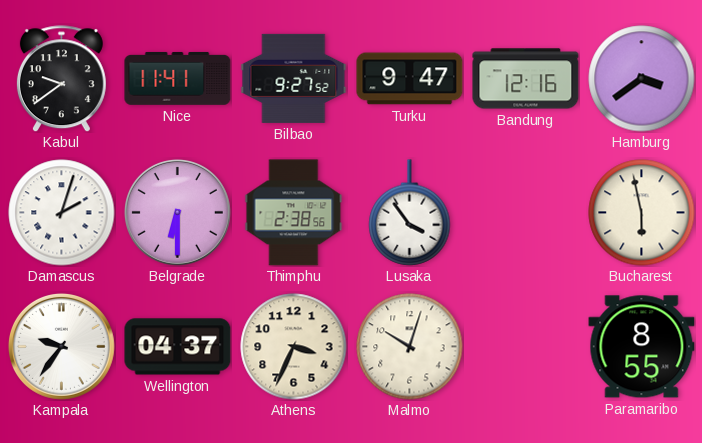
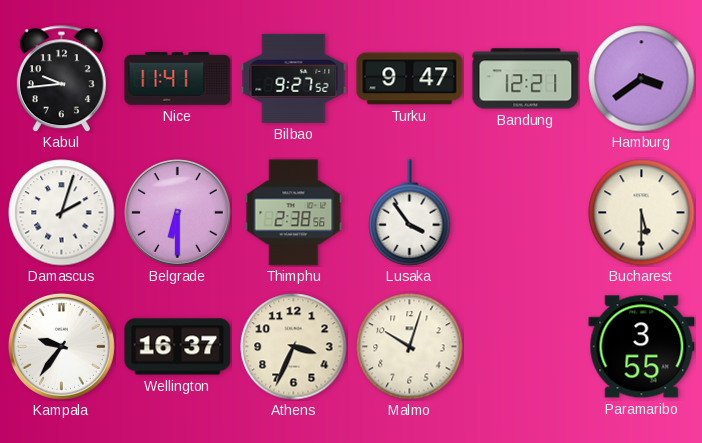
Kabul: 9:39 -> 9:44
Bandung: 12:16 -> 12:21
Bucharest: 5:58 -> 5:30
Wellington: 04:37 -> 16:37
Paramaribo: 8:55 -> 3:55
